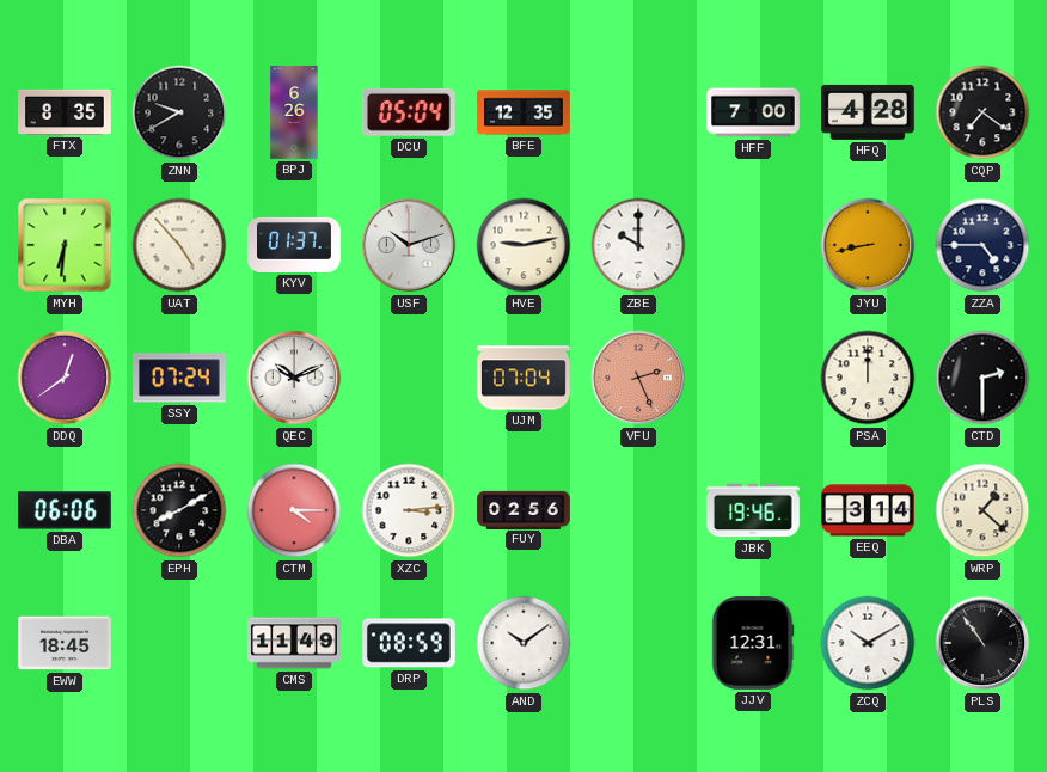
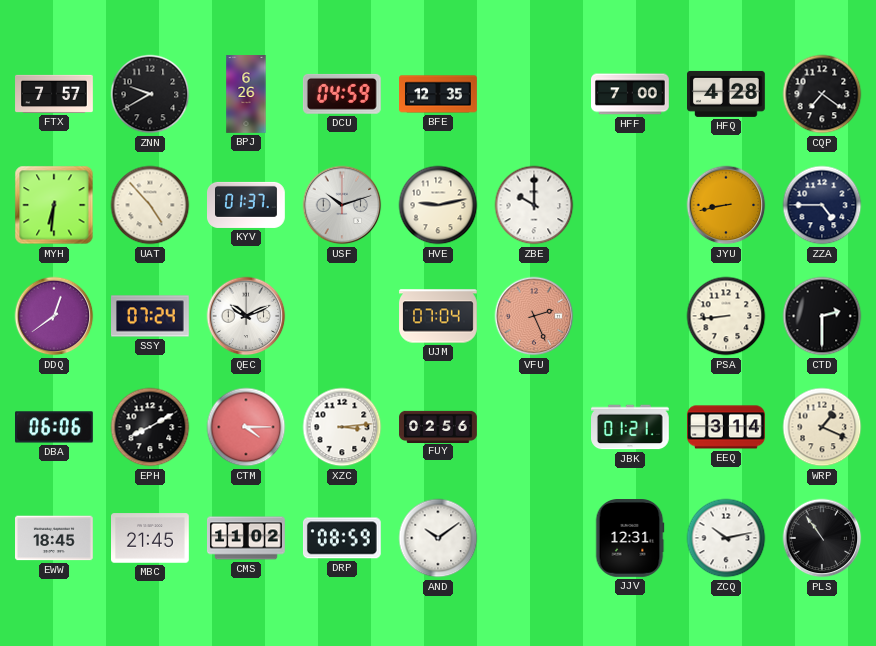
FTX: 8:35 -> 7:57
DCU: 05:04 -> 04:59
PSA: 12:00 -> 8:44
JBK: 19:46 -> 01:21
WRP: 1:22 -> 1:19
MBC: none -> 21:45
CMS: 11:49 -> 11:02
ZCQ: 10:10 -> 10:13
